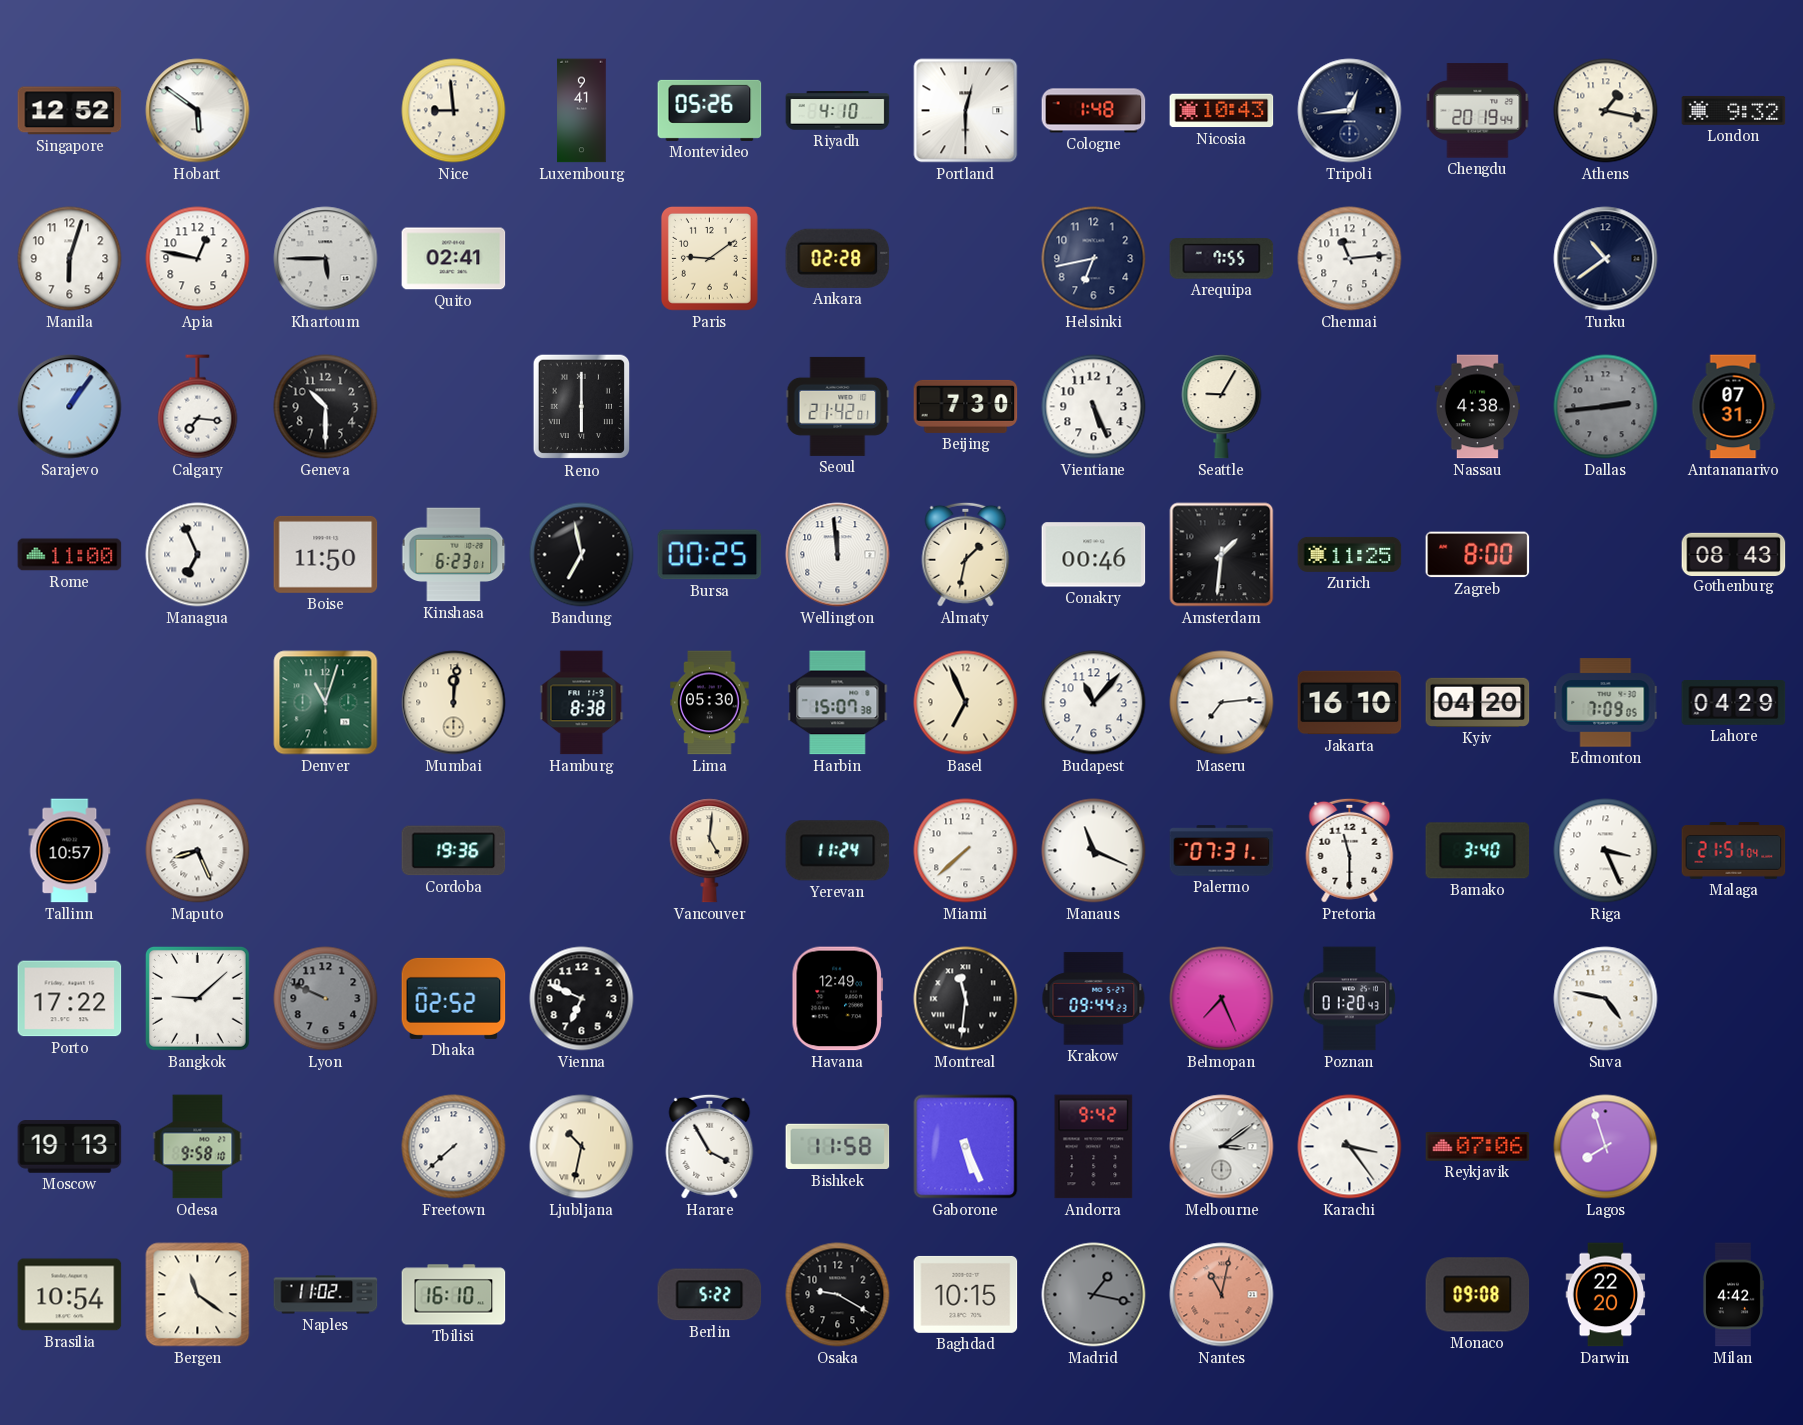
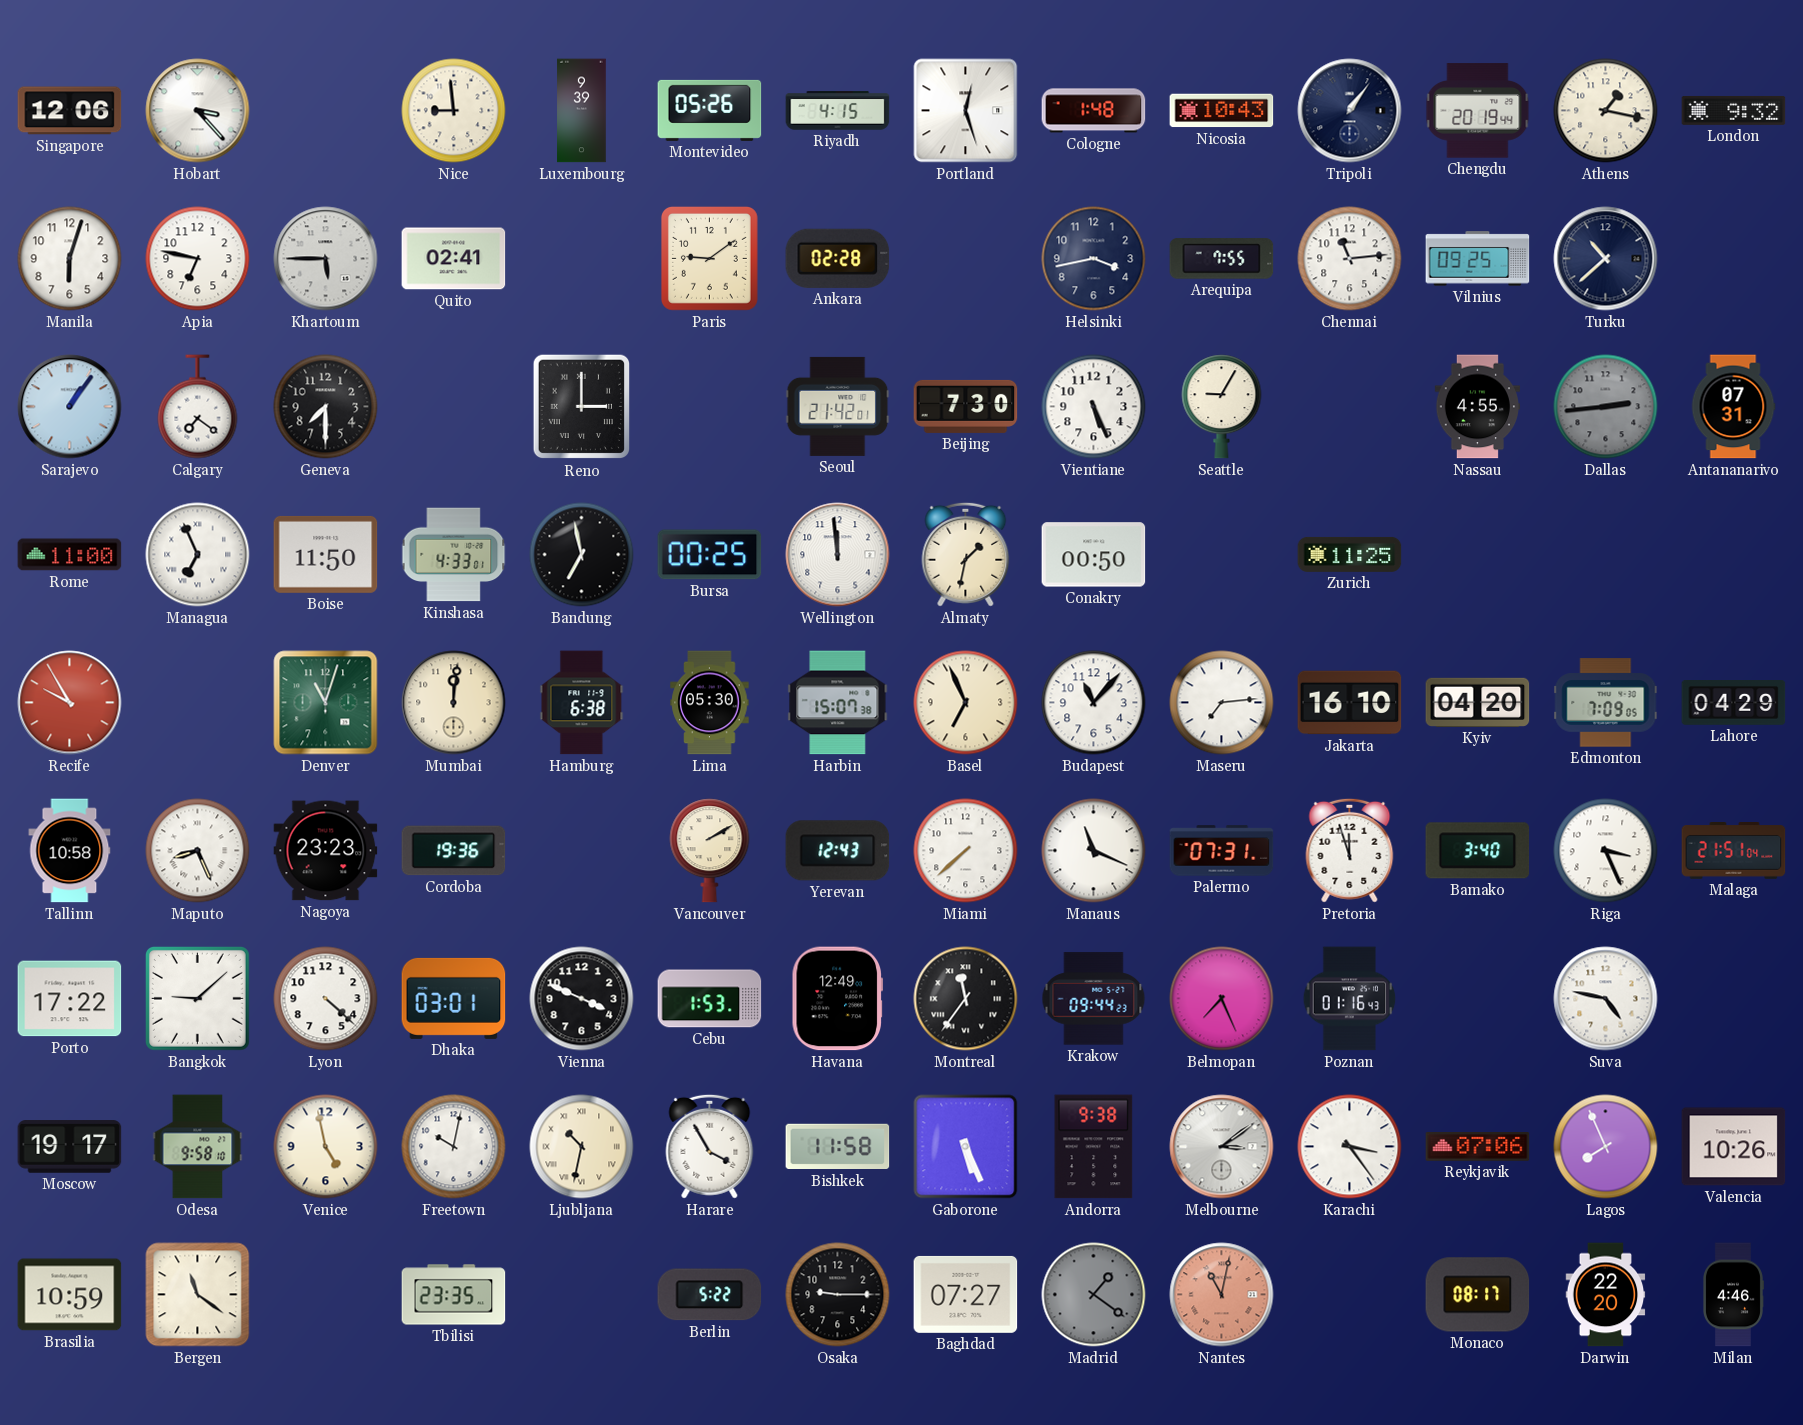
Singapore: 12:52 -> 12:06
Hobart: 5:51 -> 3:23
Luxembourg: 9:41 -> 9:39
Riyadh: 4:10 -> 4:15
Portland: 12:30 -> 12:27
Tripoli: 12:44 -> 1:06
Apia: 12:47 -> 6:47
Helsinki: 6:43 -> 3:43
Vilnius: none -> 09:25
Turku: 10:39 -> 10:38
Calgary: 7:16 -> 7:21
Geneva: 10:30 -> 7:30
Reno: 6:00 -> 3:00
Nassau: 4:38 -> 4:55
Kinshasa: 6:23 -> 4:33
Conakry: 00:46 -> 00:50
Amsterdam: 1:31 -> none
Zagreb: 8:00 -> none
Gothenburg: 08:43 -> none
Recife: none -> 9:55
Hamburg: 8:38 -> 6:38
Tallinn: 10:57 -> 10:58
Nagoya: none -> 23:23
Vancouver: 5:01 -> 2:10
Yerevan: 11:24 -> 12:43
Pretoria: 11:30 -> 11:57
Lyon: 9:49 -> 4:22
Lyon dial: grey -> white
Dhaka: 02:52 -> 03:01
Vienna: 6:49 -> 3:49
Cebu: none -> 1:53
Montreal: 11:31 -> 11:36
Poznan: 01:20 -> 01:16
Moscow: 19:13 -> 19:17
Venice: none -> 4:58
Freetown: 7:38 -> 10:02
Andorra: 9:42 -> 9:38
Lagos: 7:57 -> 7:56
Valencia: none -> 10:26
Brasilia: 10:54 -> 10:59
Naples: 11:02 -> none
Tbilisi: 16:10 -> 23:35
Osaka: 9:20 -> 9:15
Baghdad: 10:15 -> 07:27
Madrid: 1:17 -> 1:21
Monaco: 09:08 -> 08:17
Milan: 4:42 -> 4:46
